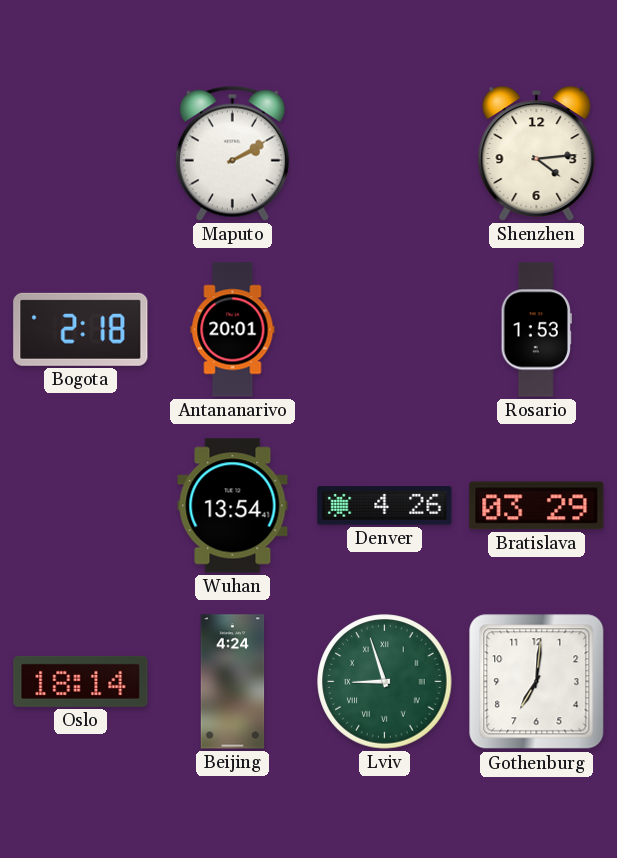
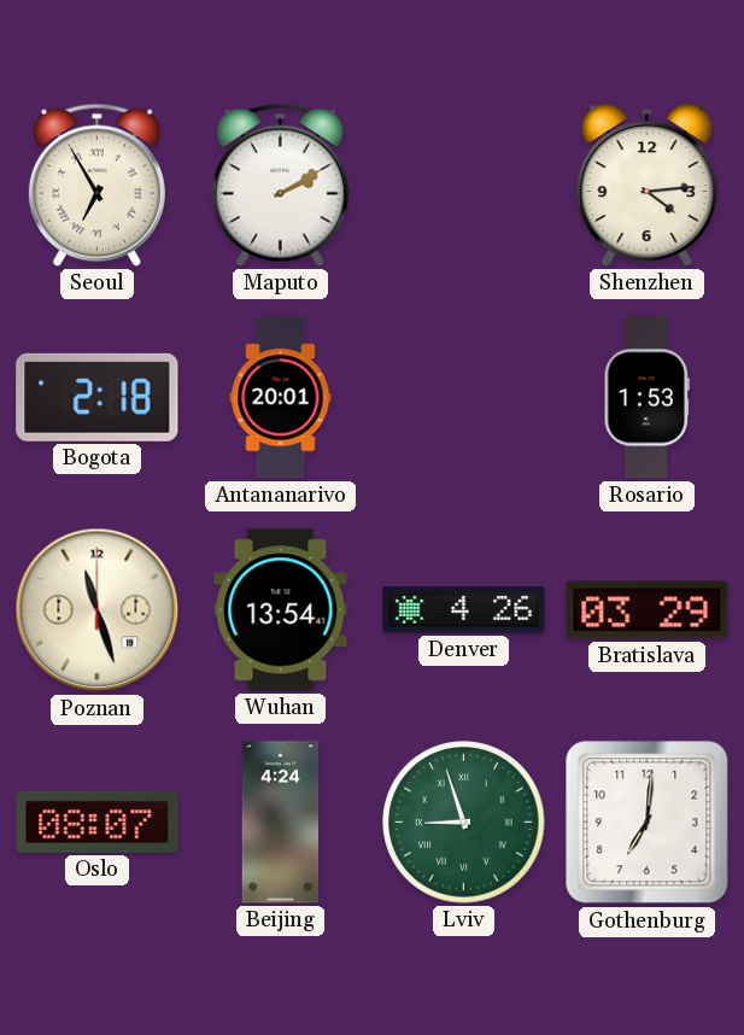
Seoul: none -> 6:55
Poznan: none -> 11:27
Oslo: 18:14 -> 08:07
